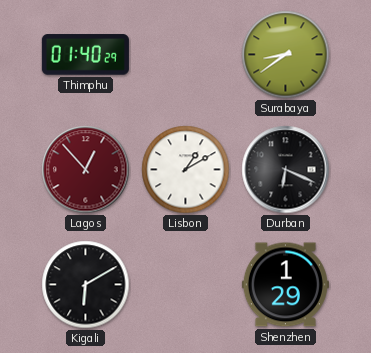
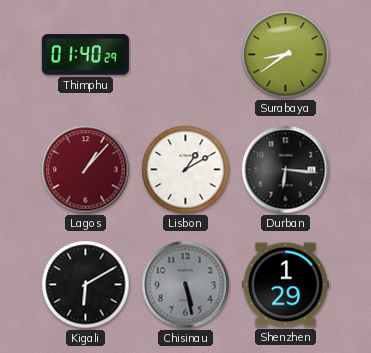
Lagos: 12:53 -> 1:07
Durban: 6:19 -> 6:16
Chisinau: none -> 5:28
